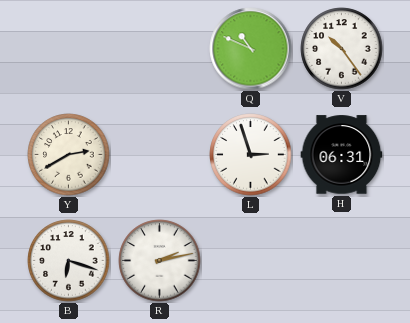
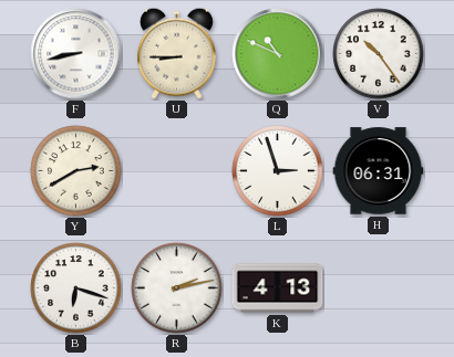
F: none -> 8:43
U: none -> 8:45
K: none -> 4:13
